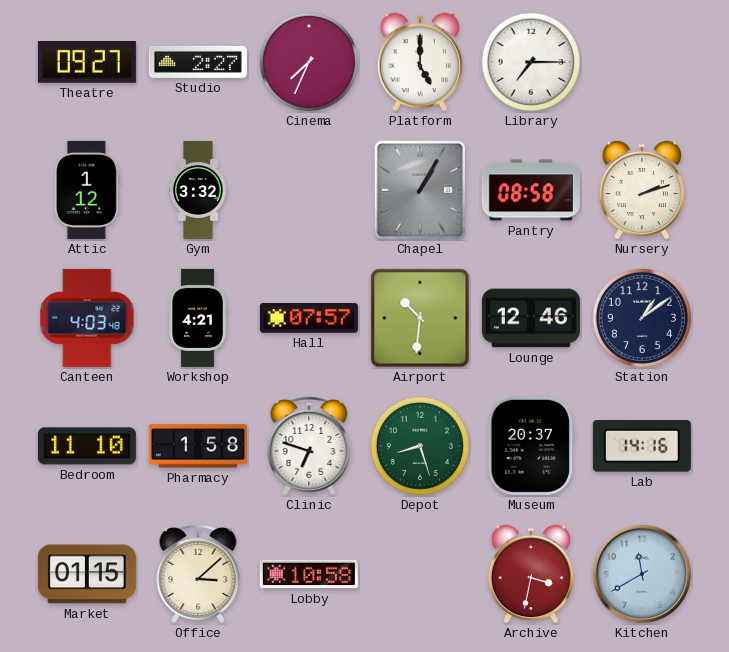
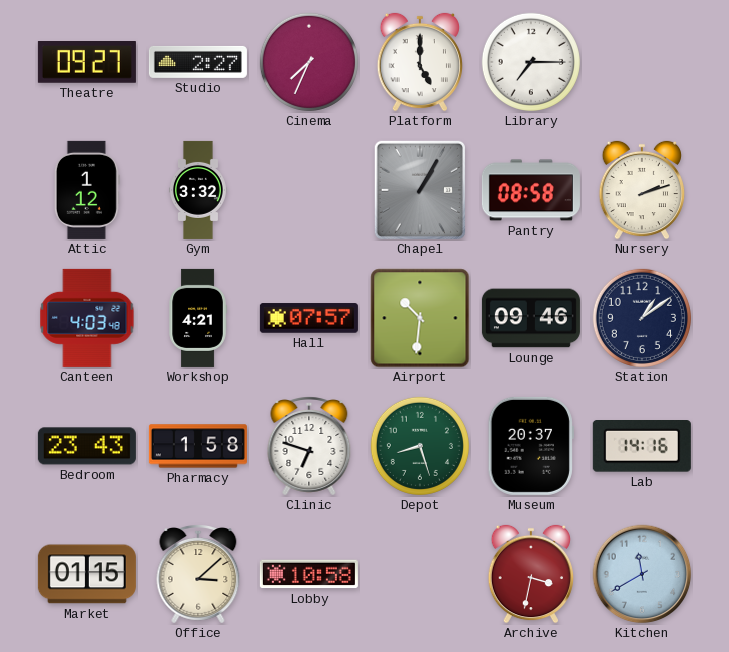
Lounge: 12:46 -> 09:46
Bedroom: 11:10 -> 23:43
